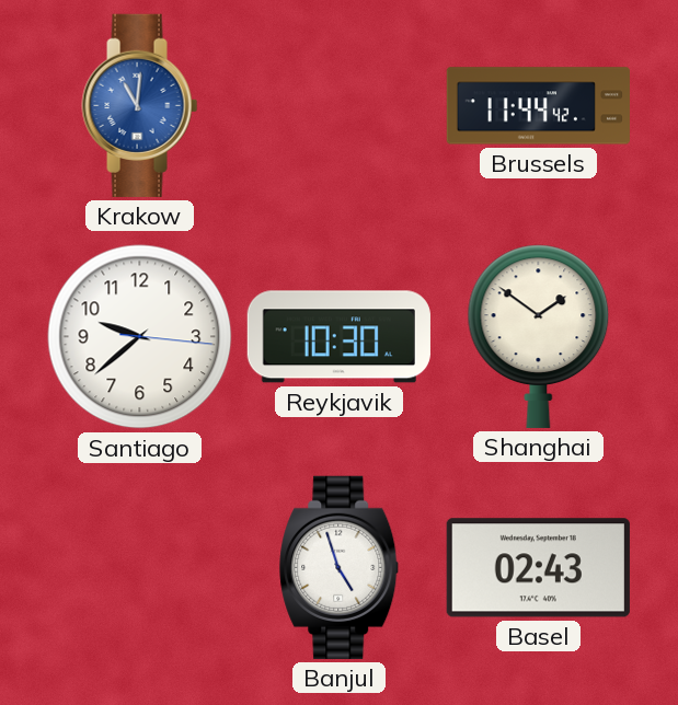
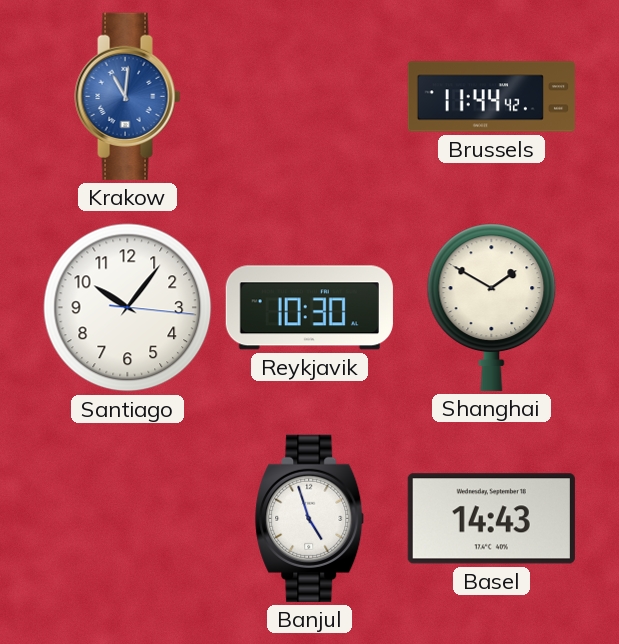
Santiago: 9:38 -> 10:06
Shanghai: 1:51 -> 1:50
Basel: 02:43 -> 14:43
